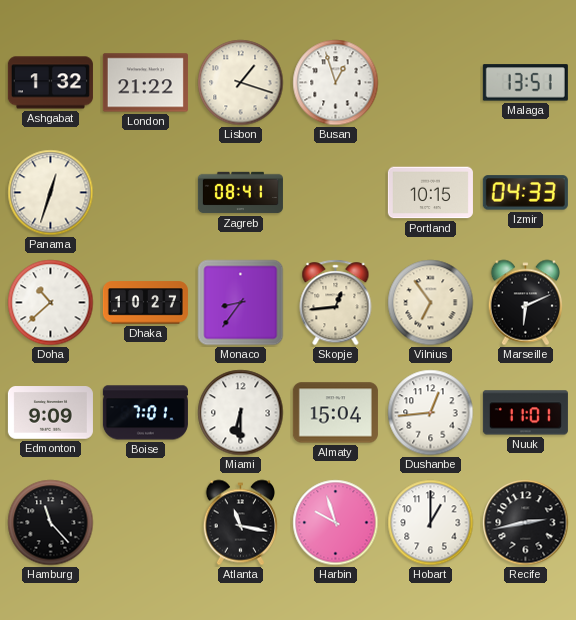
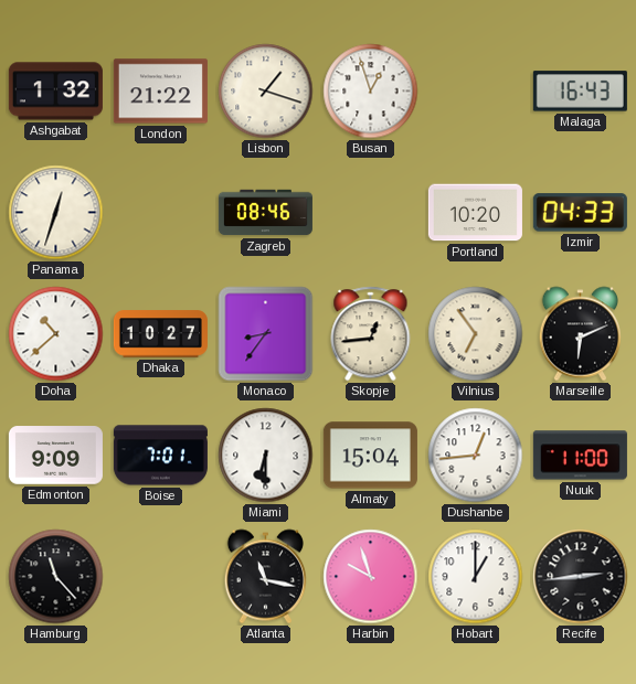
Malaga: 13:51 -> 16:43
Zagreb: 08:41 -> 08:46
Portland: 10:15 -> 10:20
Nuuk: 11:01 -> 11:00
Recife: 2:43 -> 2:44
